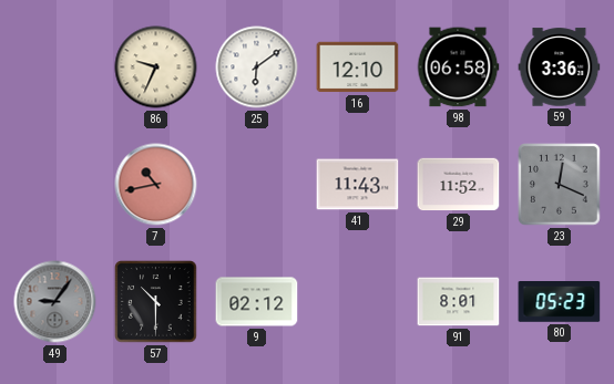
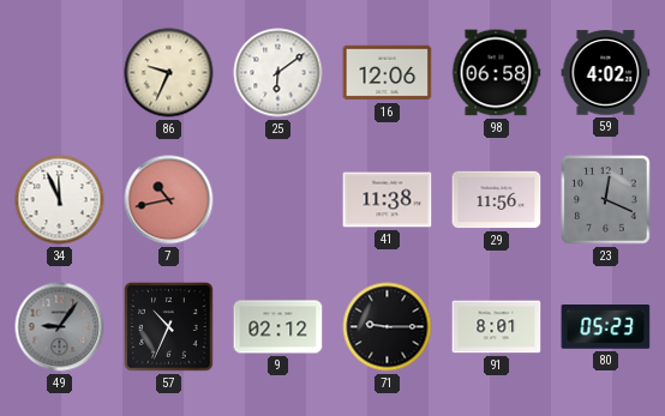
16: 12:10 -> 12:06
59: 3:36 -> 4:02
34: none -> 11:56
41: 11:43 -> 11:38
29: 11:52 -> 11:56
57: 10:30 -> 10:34
71: none -> 9:15
